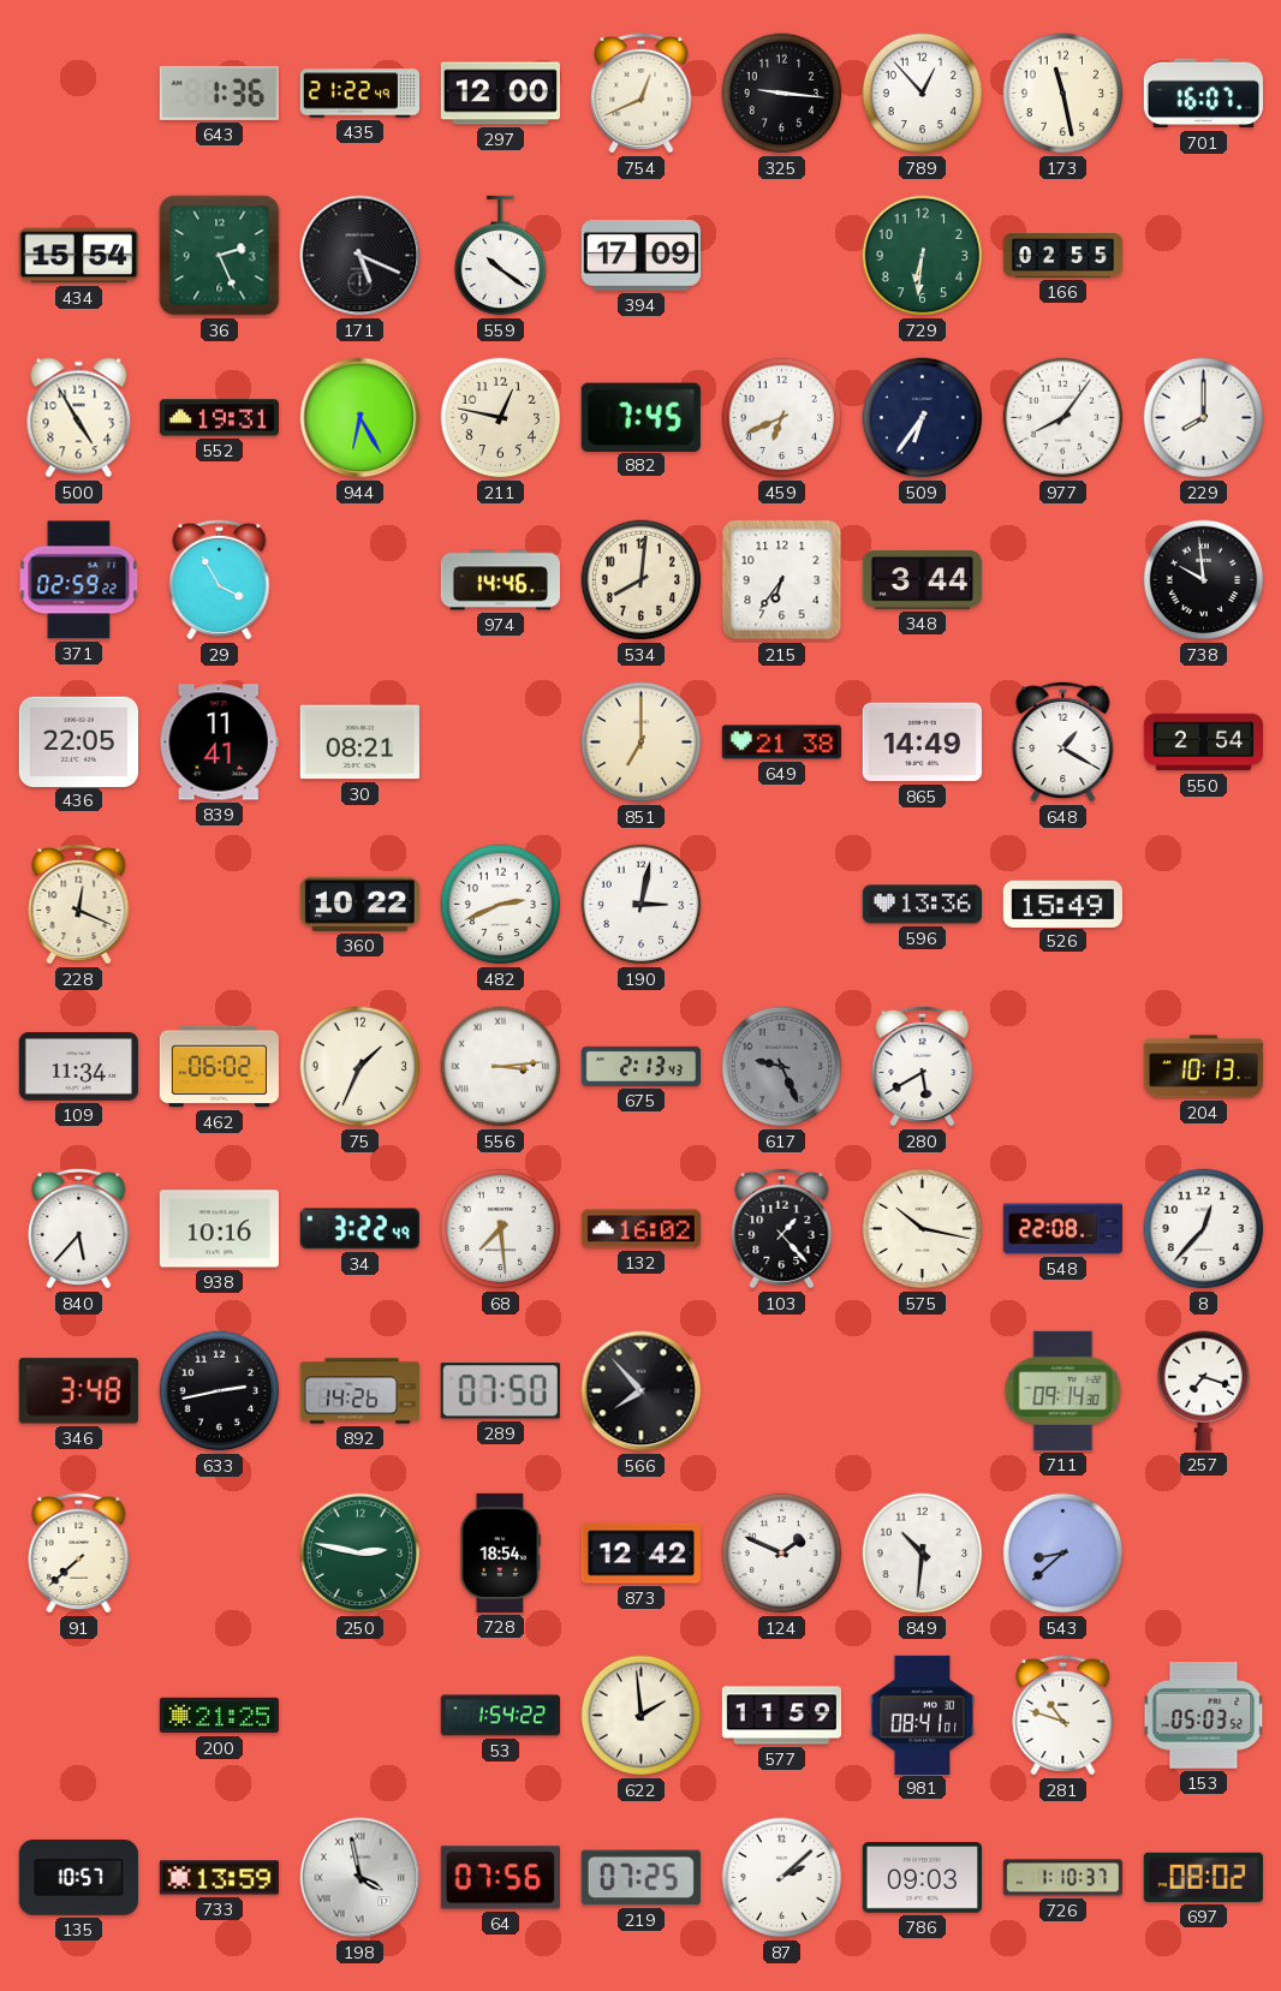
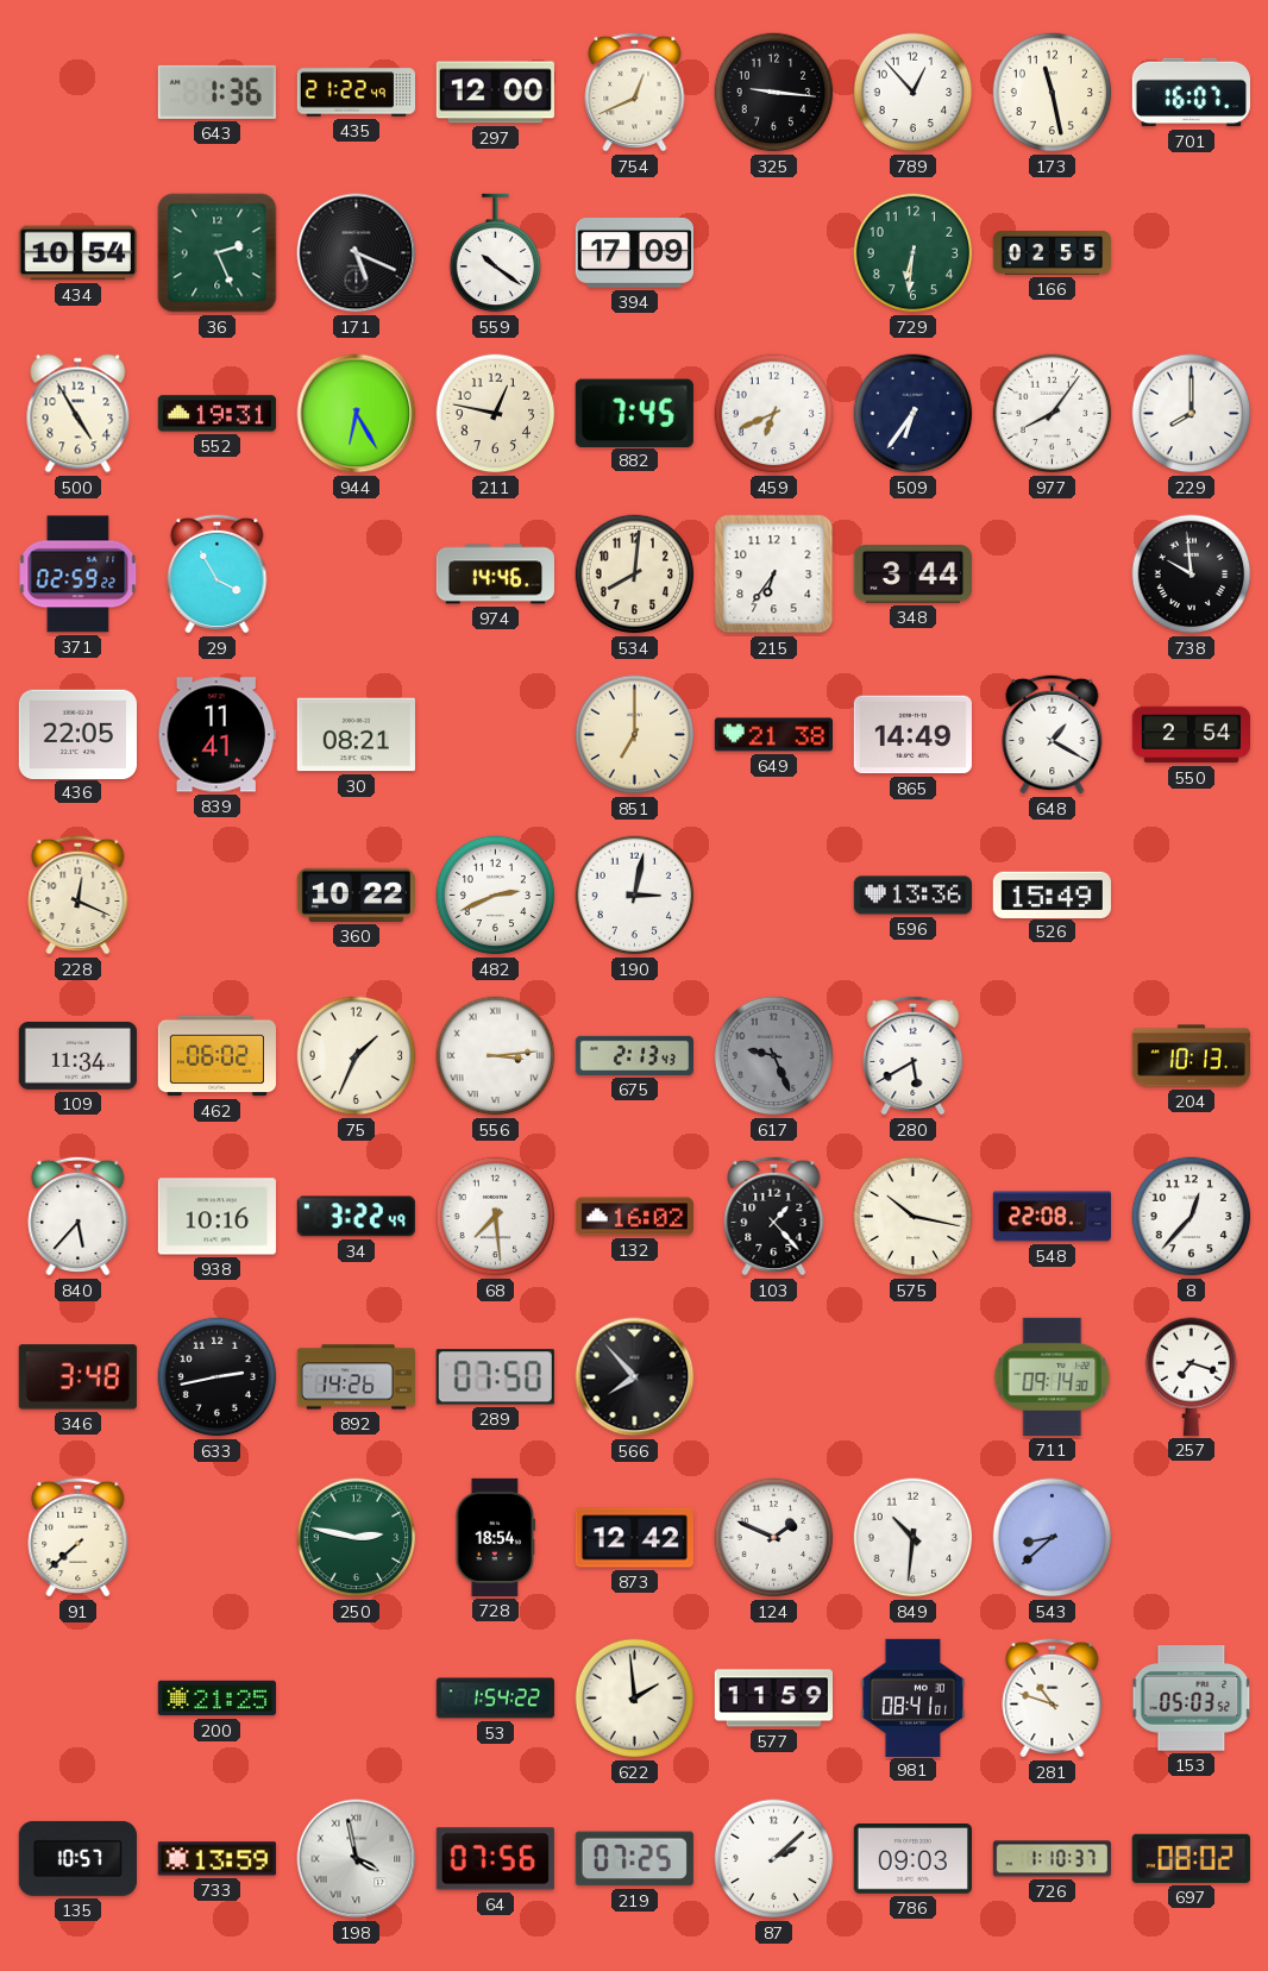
434: 15:54 -> 10:54
